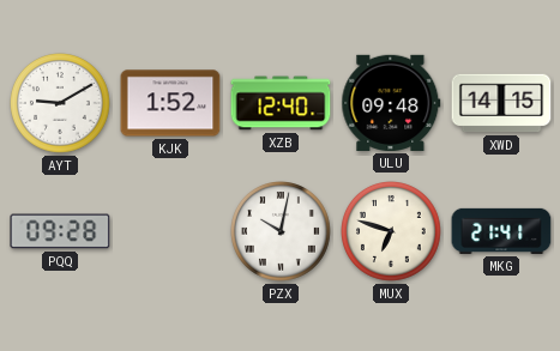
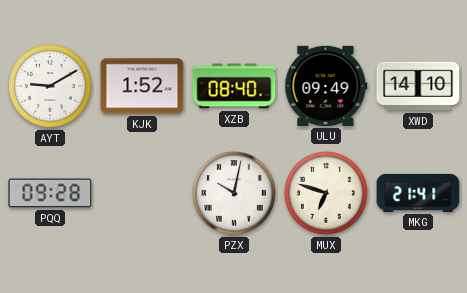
XZB: 12:40 -> 08:40
ULU: 09:48 -> 09:49
XWD: 14:15 -> 14:10
